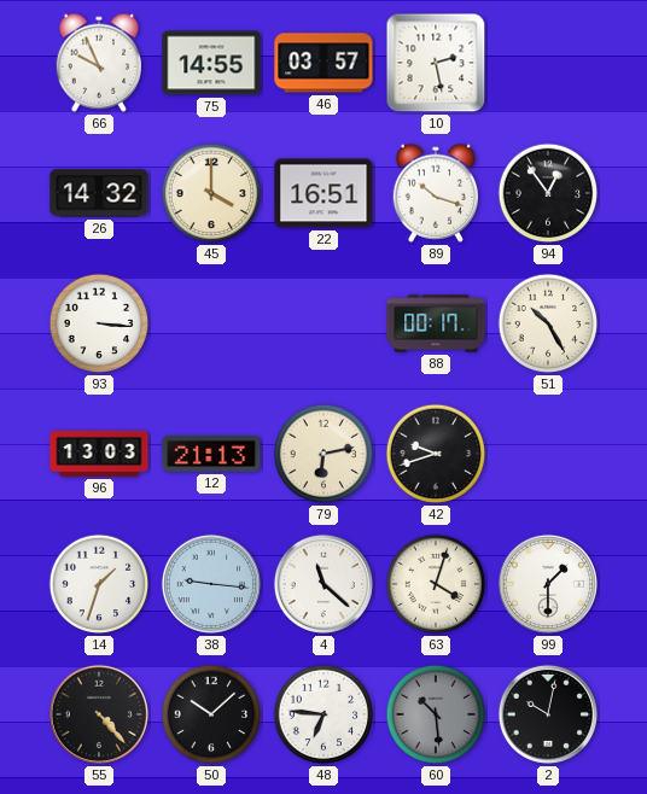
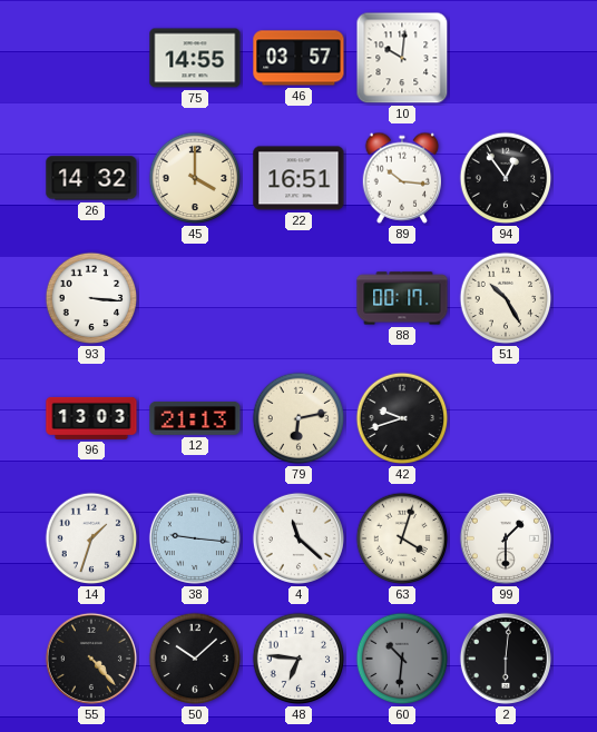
66: 9:56 -> none
10: 2:28 -> 10:01
89: 10:18 -> 10:16
60: 10:29 -> 10:31
2: 10:02 -> 6:01
